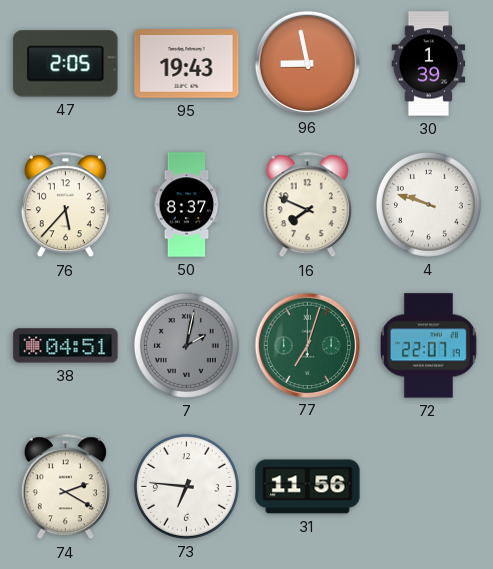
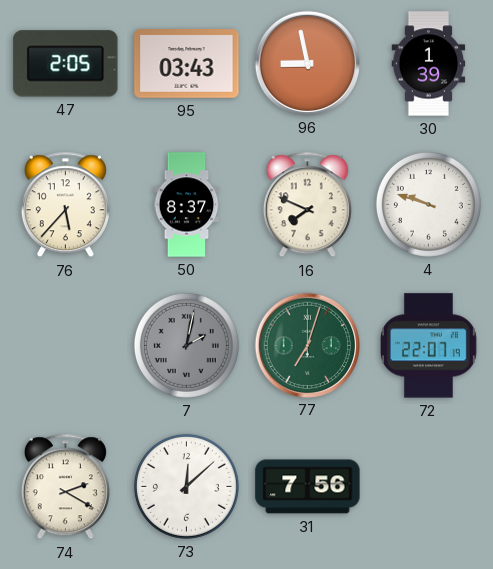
95: 19:43 -> 03:43
38: 04:51 -> none
73: 6:46 -> 12:08
31: 11:56 -> 7:56
